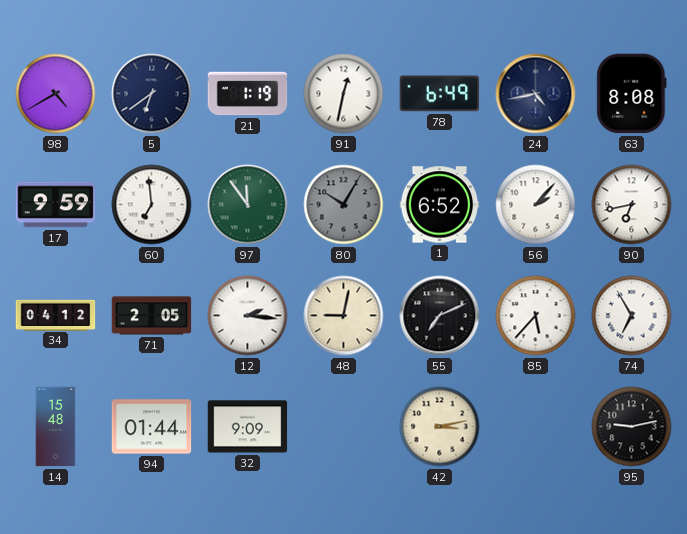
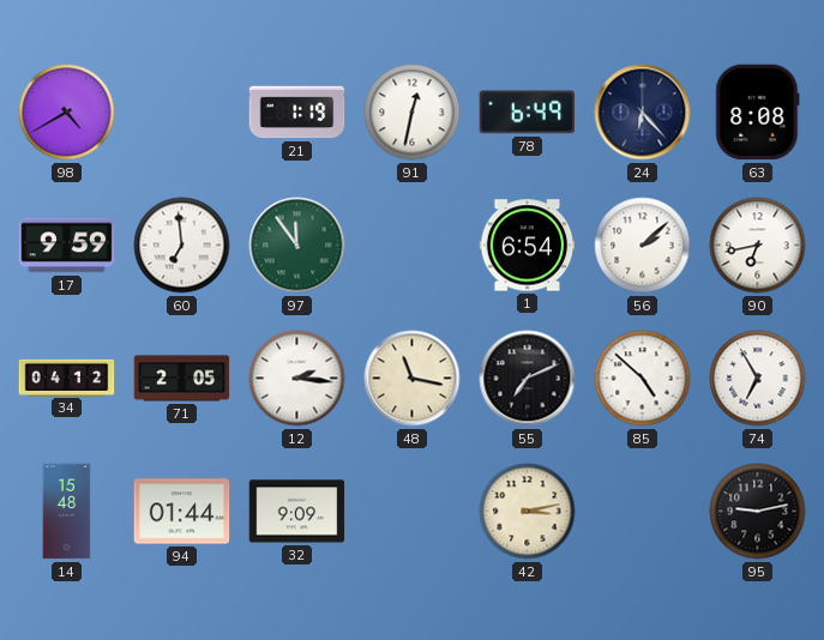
5: 6:39 -> none
24: 4:43 -> 6:23
80: 10:05 -> none
1: 6:52 -> 6:54
56: 2:07 -> 2:08
48: 9:02 -> 11:17
85: 5:37 -> 4:52
